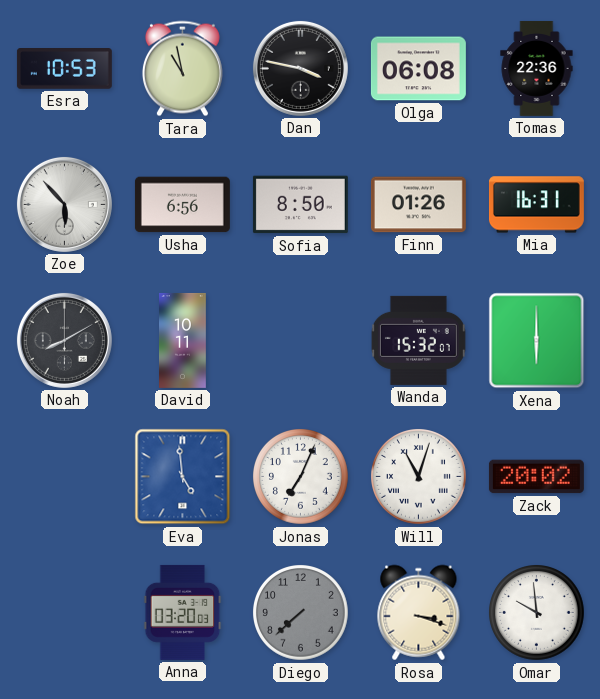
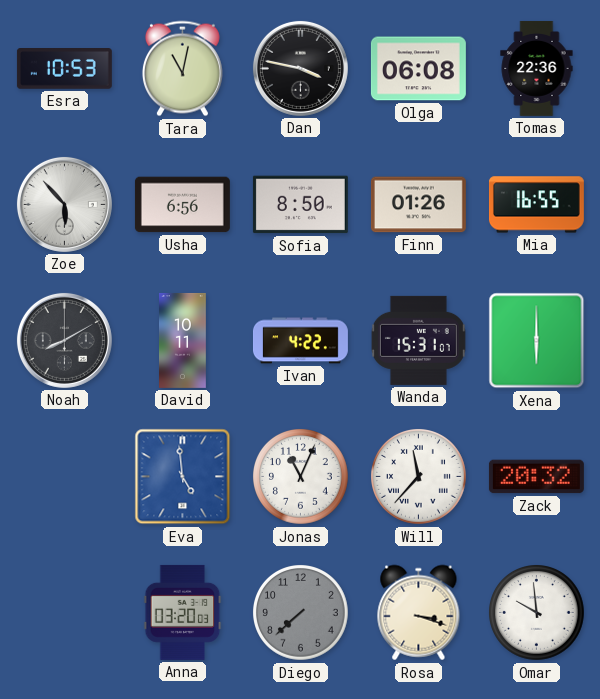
Tara: 10:58 -> 11:02
Mia: 16:31 -> 16:55
Ivan: none -> 4:22
Wanda: 15:32 -> 15:31
Jonas: 7:04 -> 11:04
Will: 11:03 -> 11:37
Zack: 20:02 -> 20:32
